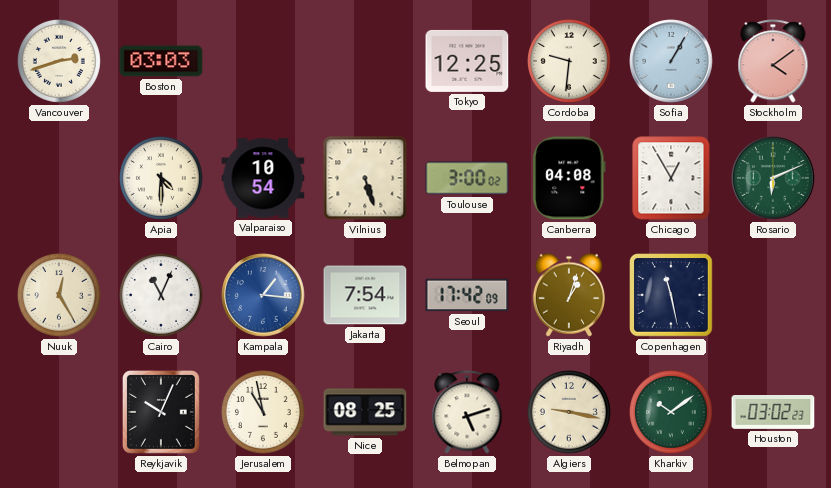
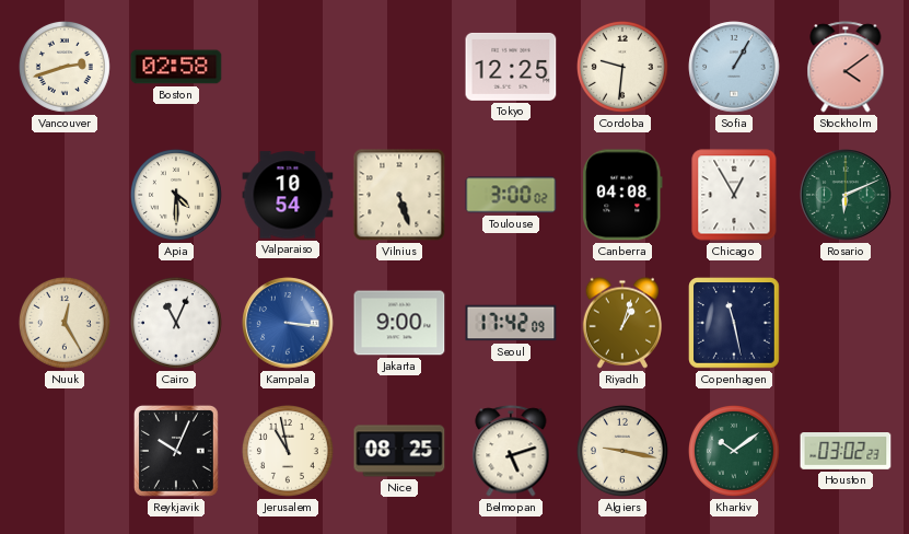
Boston: 03:03 -> 02:58
Kampala: 1:16 -> 3:16
Jakarta: 7:54 -> 9:00
